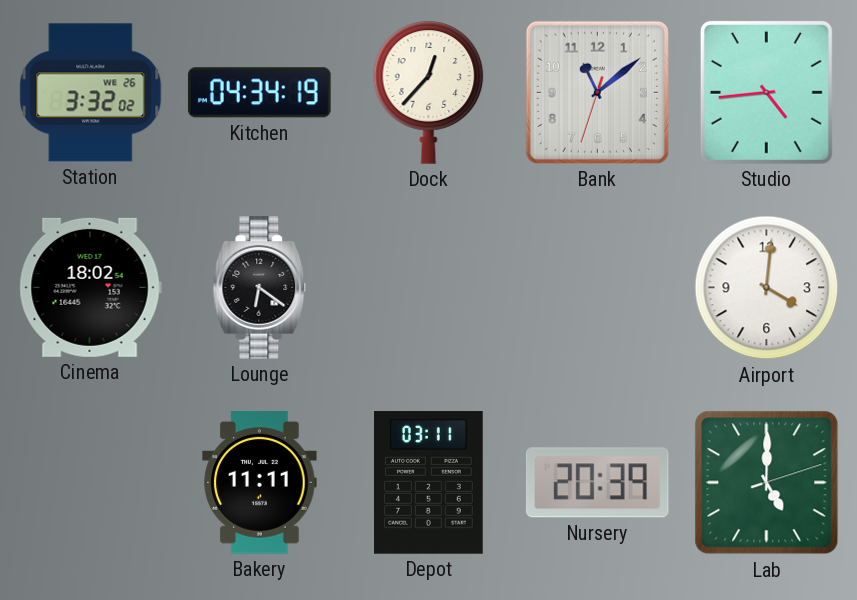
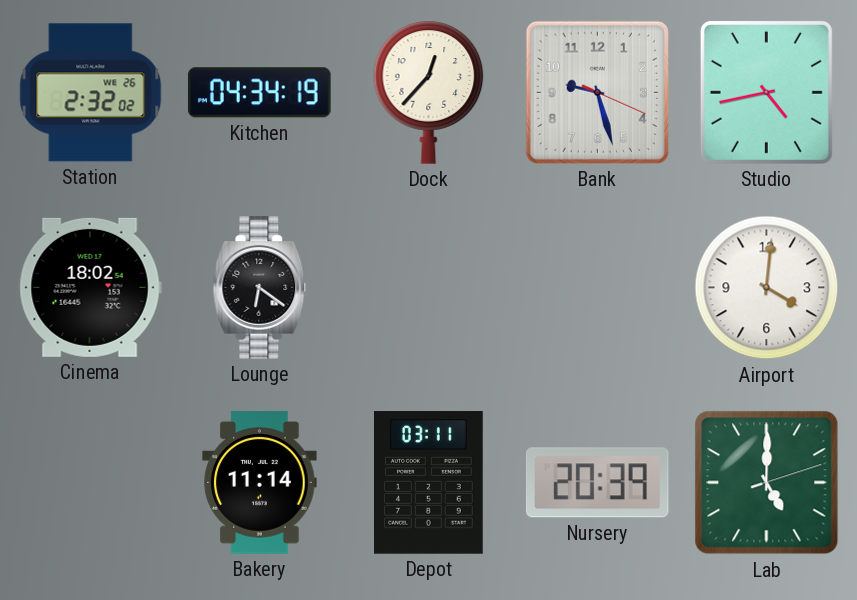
Station: 3:32 -> 2:32
Bank: 11:08 -> 9:27
Studio: 4:44 -> 4:43
Bakery: 11:11 -> 11:14
